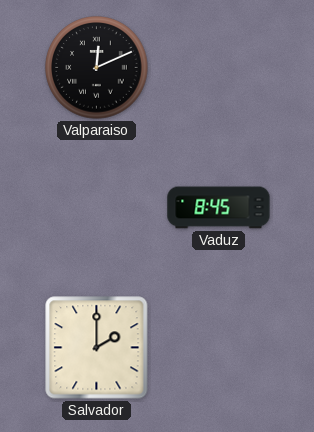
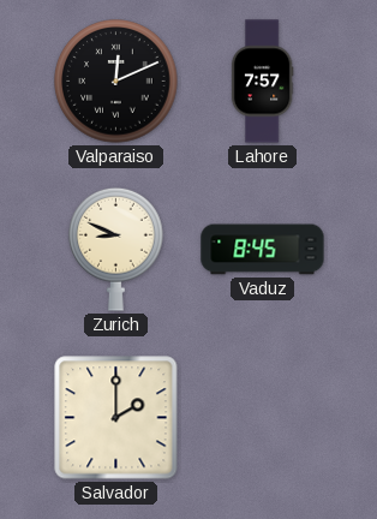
Lahore: none -> 7:57
Zurich: none -> 8:49
